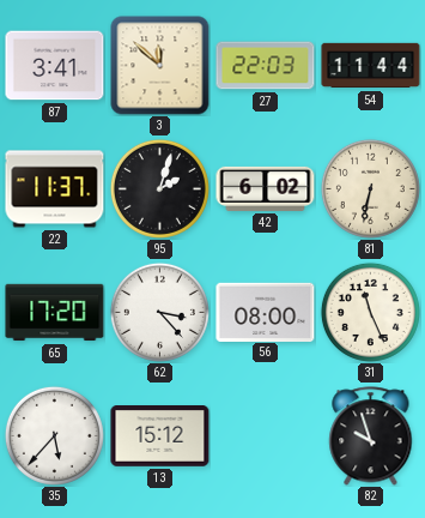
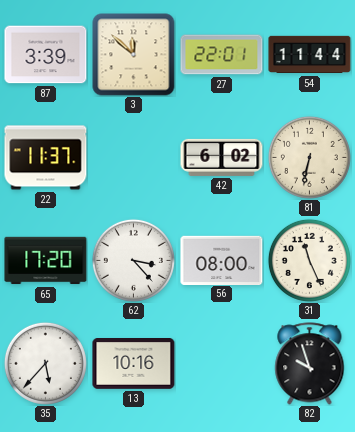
87: 3:41 -> 3:39
27: 22:03 -> 22:01
95: 2:03 -> none
13: 15:12 -> 10:16
